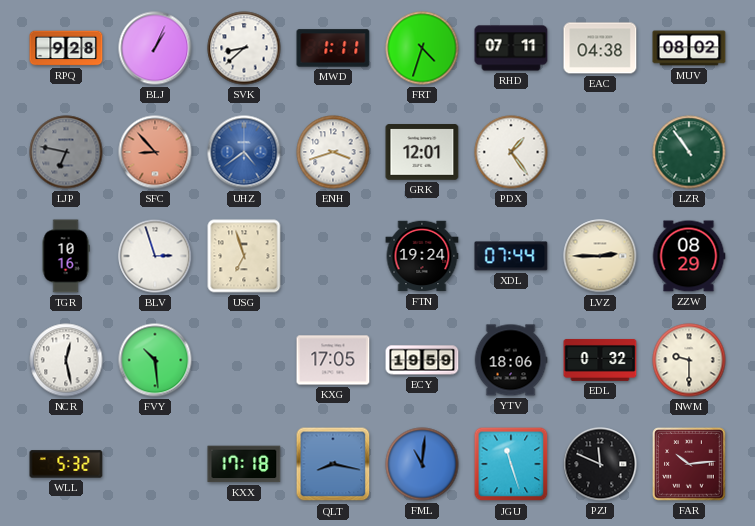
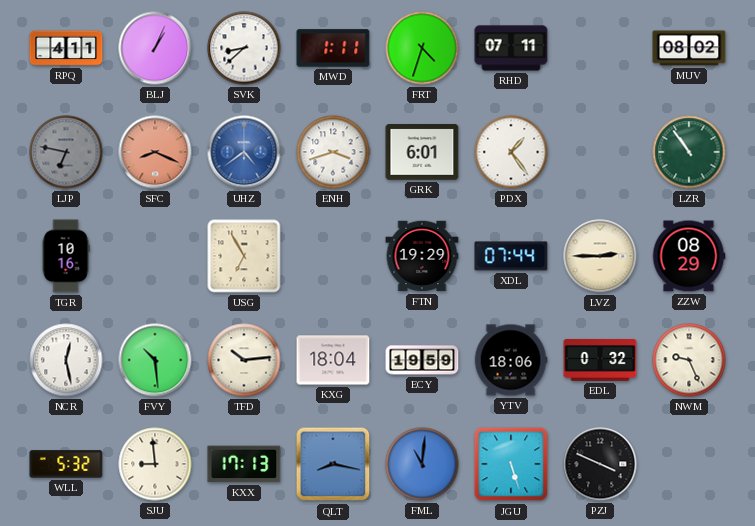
RPQ: 9:28 -> 4:11
EAC: 04:38 -> none
SFC: 8:53 -> 8:19
GRK: 12:01 -> 6:01
BLV: 2:57 -> none
USG: 6:57 -> 6:55
FTN: 19:24 -> 19:29
TFD: none -> 10:14
KXG: 17:05 -> 18:04
NWM: 9:30 -> 9:26
SJU: none -> 8:59
KXX: 17:18 -> 17:13
JGU: 11:27 -> 5:27
PZJ: 11:49 -> 3:49
FAR: 10:14 -> none
